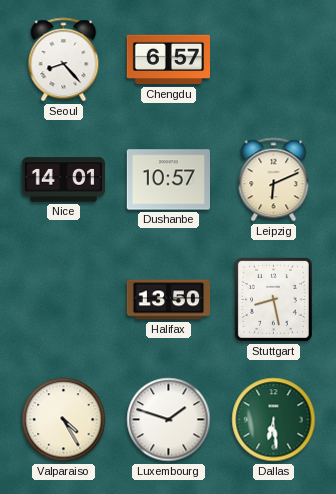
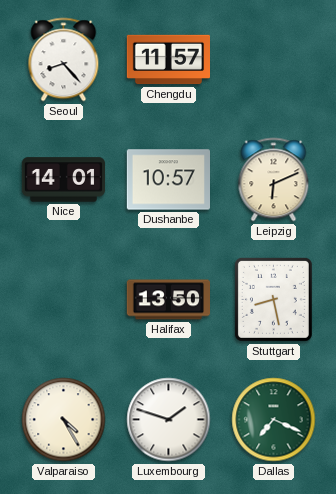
Chengdu: 6:57 -> 11:57
Dallas: 6:29 -> 7:19
